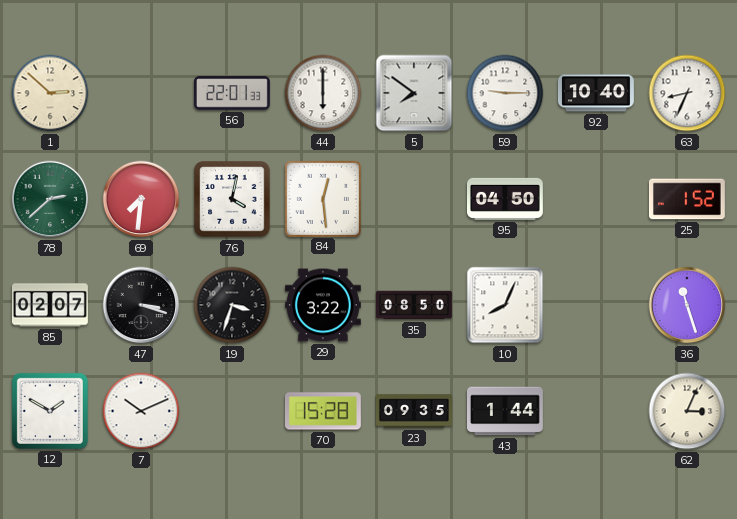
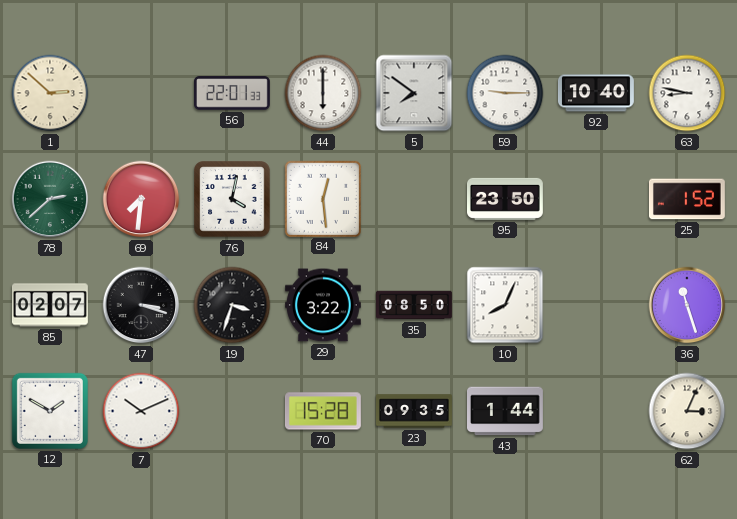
63: 8:34 -> 8:47
95: 04:50 -> 23:50
